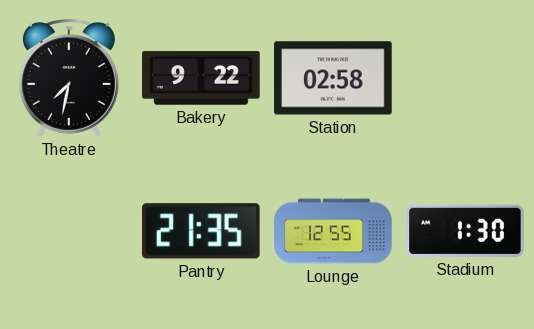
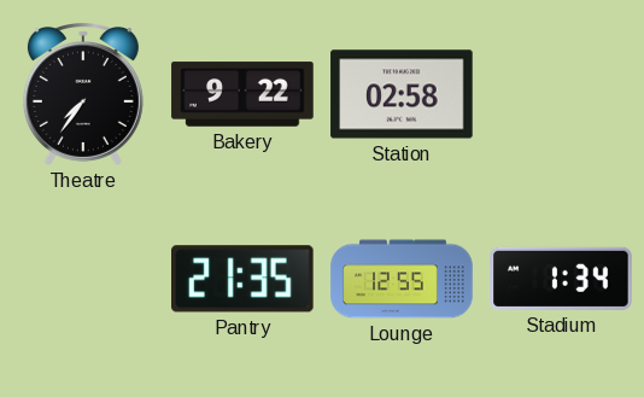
Theatre: 7:32 -> 7:36
Stadium: 1:30 -> 1:34
